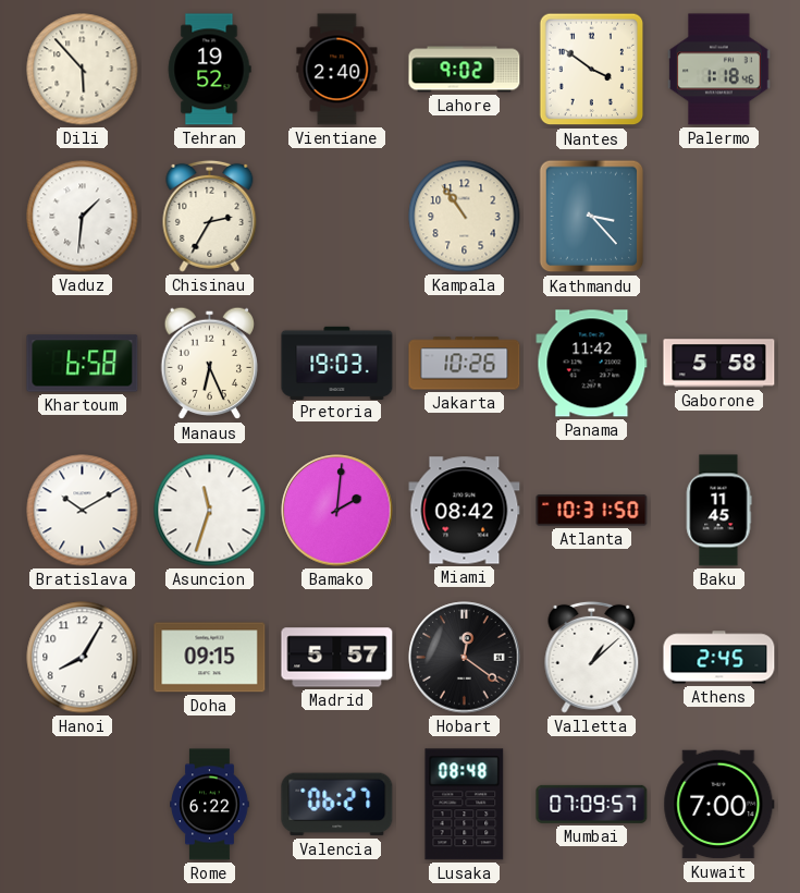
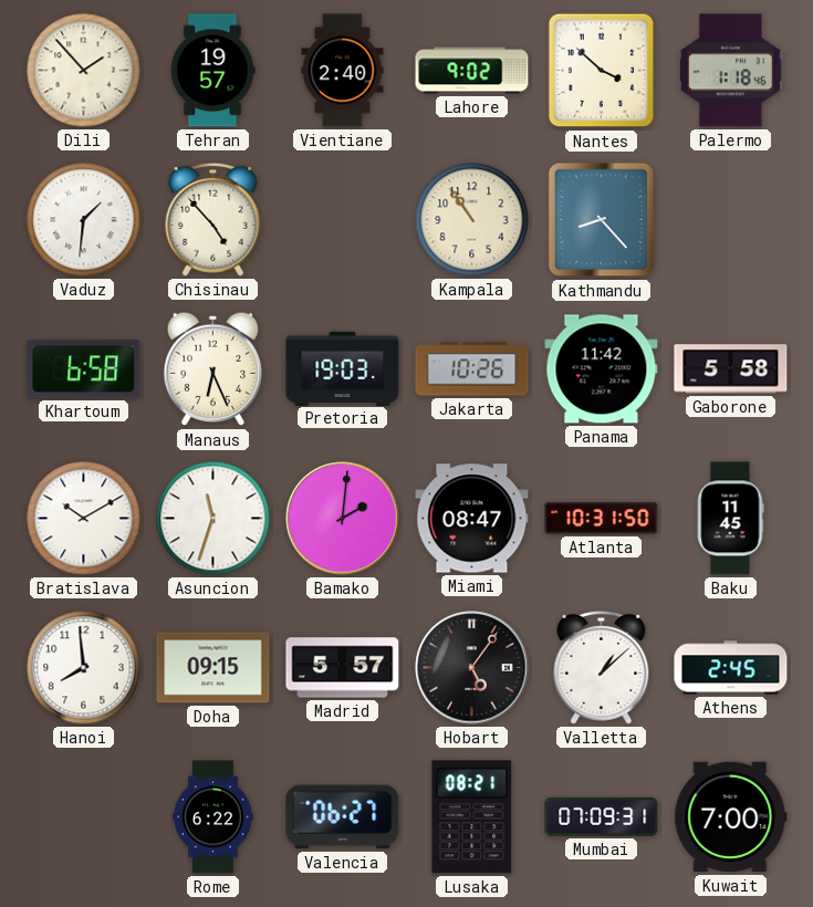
Dili: 5:53 -> 1:53
Tehran: 19:52 -> 19:57
Nantes: 3:51 -> 3:52
Chisinau: 2:35 -> 4:53
Kathmandu: 3:23 -> 8:23
Miami: 08:42 -> 08:47
Hanoi: 8:05 -> 7:59
Hobart: 12:21 -> 5:06
Lusaka: 08:48 -> 08:21
Mumbai: 07:09:57 -> 07:09:31
